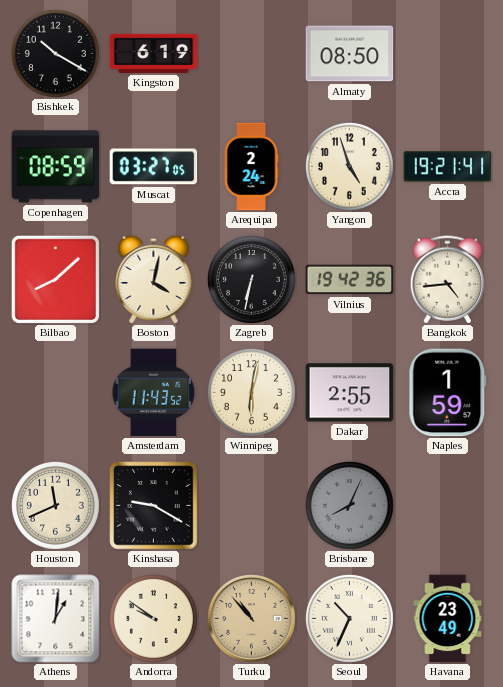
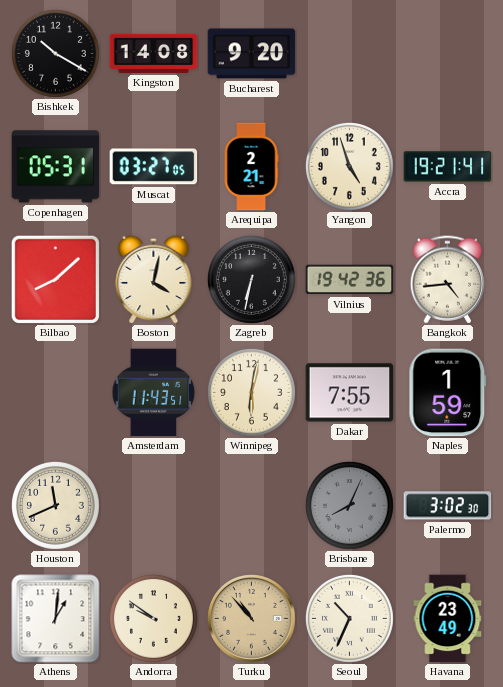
Kingston: 6:19 -> 14:08
Bucharest: none -> 9:20
Almaty: 08:50 -> none
Copenhagen: 08:59 -> 05:31
Arequipa: 2:24 -> 2:21
Amsterdam: 11:43:52 -> 11:43:51
Dakar: 2:55 -> 7:55
Kinshasa: 9:20 -> none
Palermo: none -> 3:02
